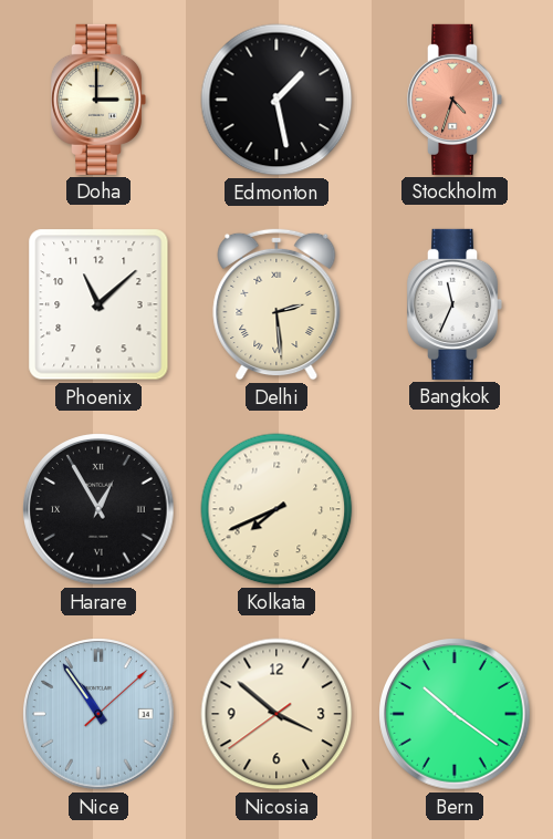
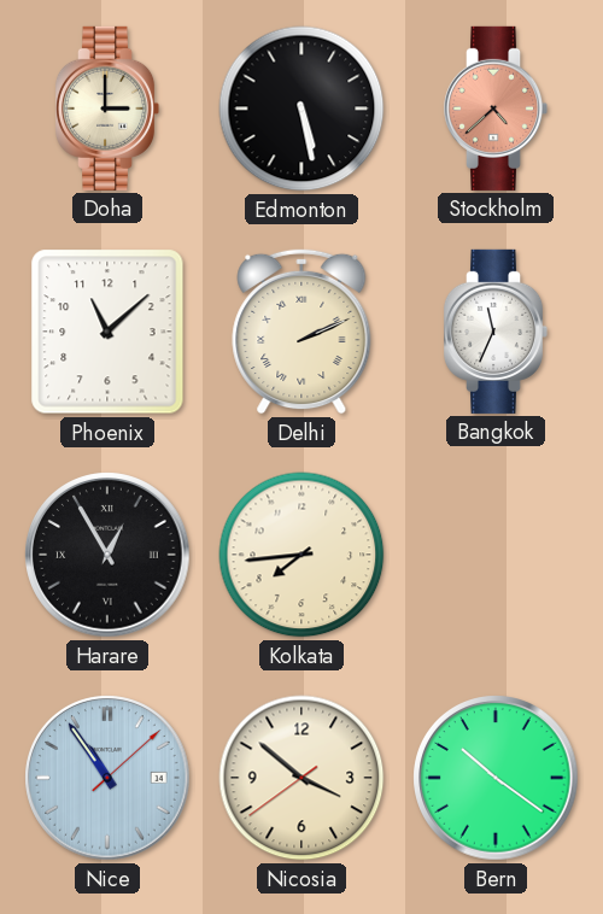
Edmonton: 1:28 -> 5:28
Stockholm: 4:33 -> 4:38
Delhi: 2:29 -> 2:11
Kolkata: 7:41 -> 7:44
